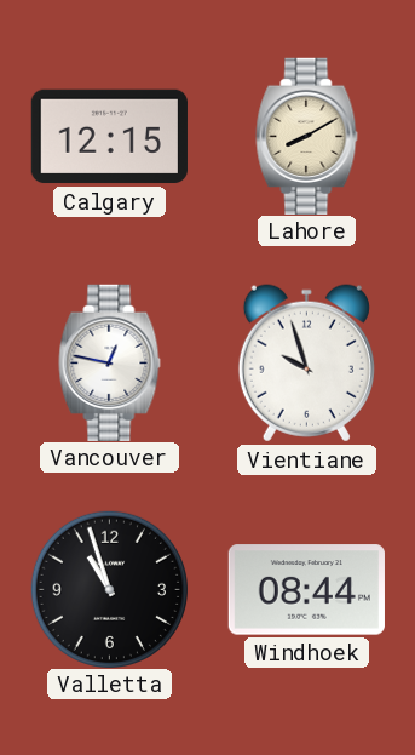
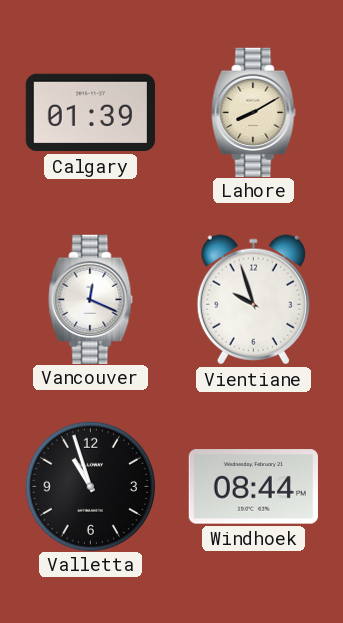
Calgary: 12:15 -> 01:39
Vancouver: 12:47 -> 12:19
